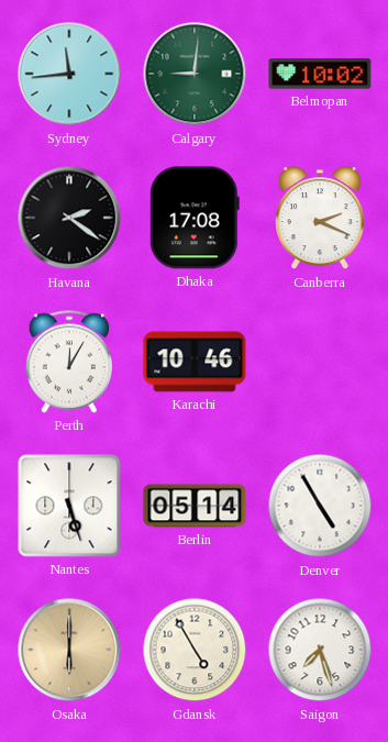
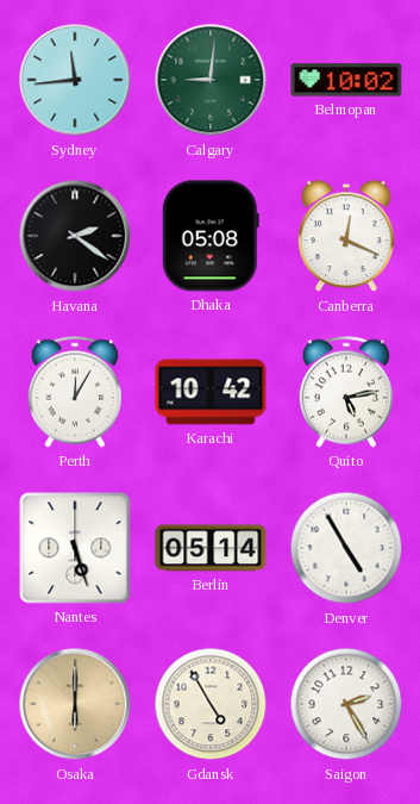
Dhaka: 17:08 -> 05:08
Canberra: 2:19 -> 12:19
Karachi: 10:46 -> 10:42
Quito: none -> 5:13
Saigon: 7:27 -> 2:25
